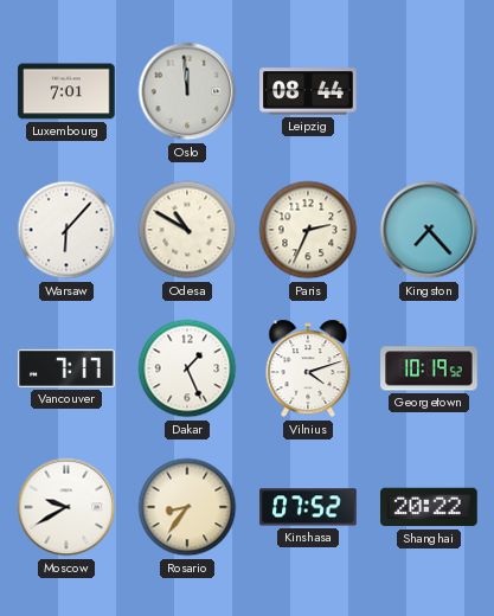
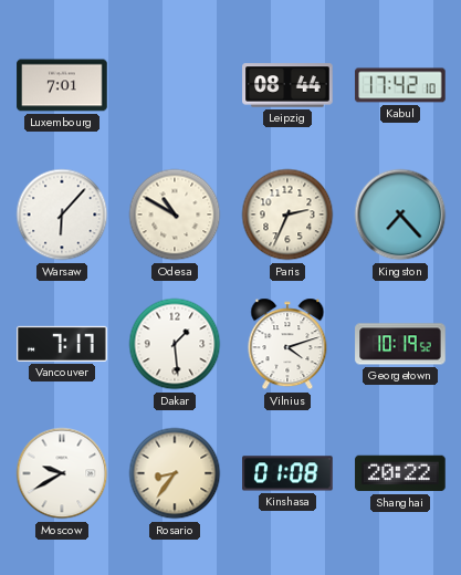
Oslo: 11:59 -> none
Kabul: none -> 17:42
Dakar: 1:26 -> 1:29
Kinshasa: 07:52 -> 01:08
